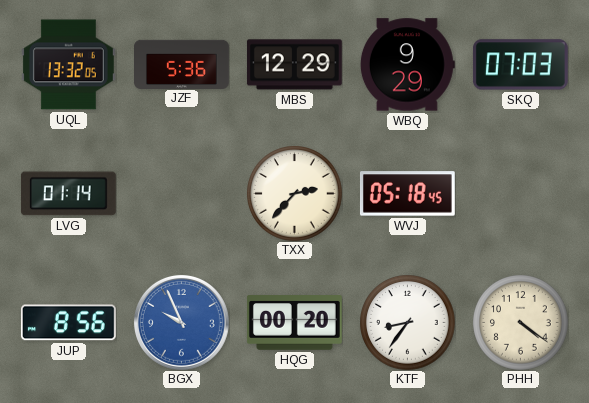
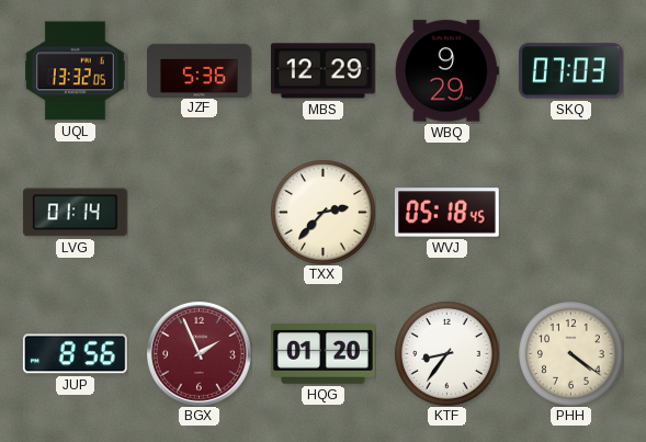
BGX: 9:56 -> 1:56
BGX dial: blue -> burgundy
HQG: 00:20 -> 01:20
